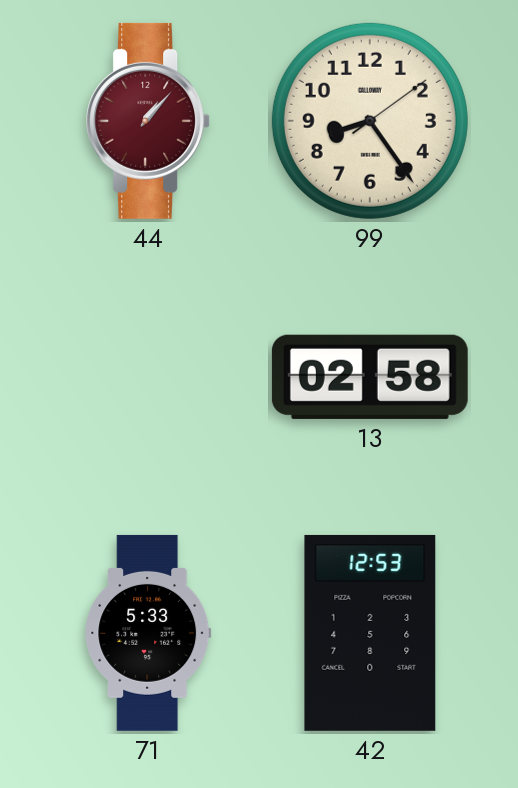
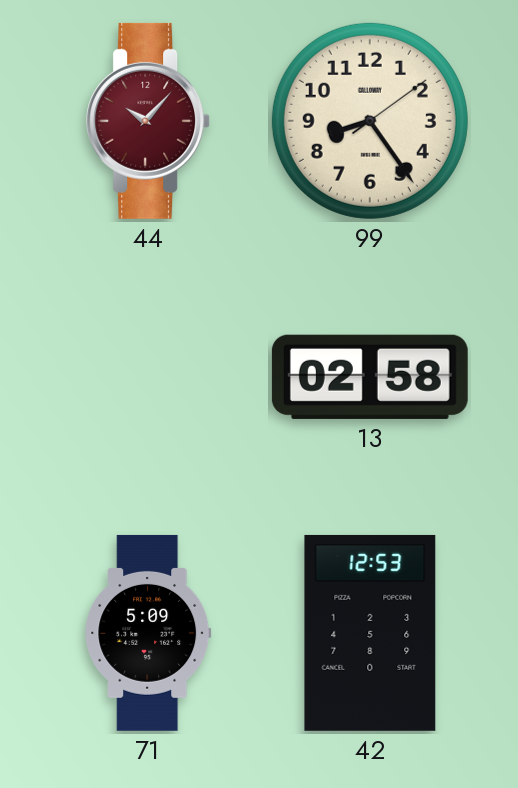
44: 1:07 -> 10:07
71: 5:33 -> 5:09
